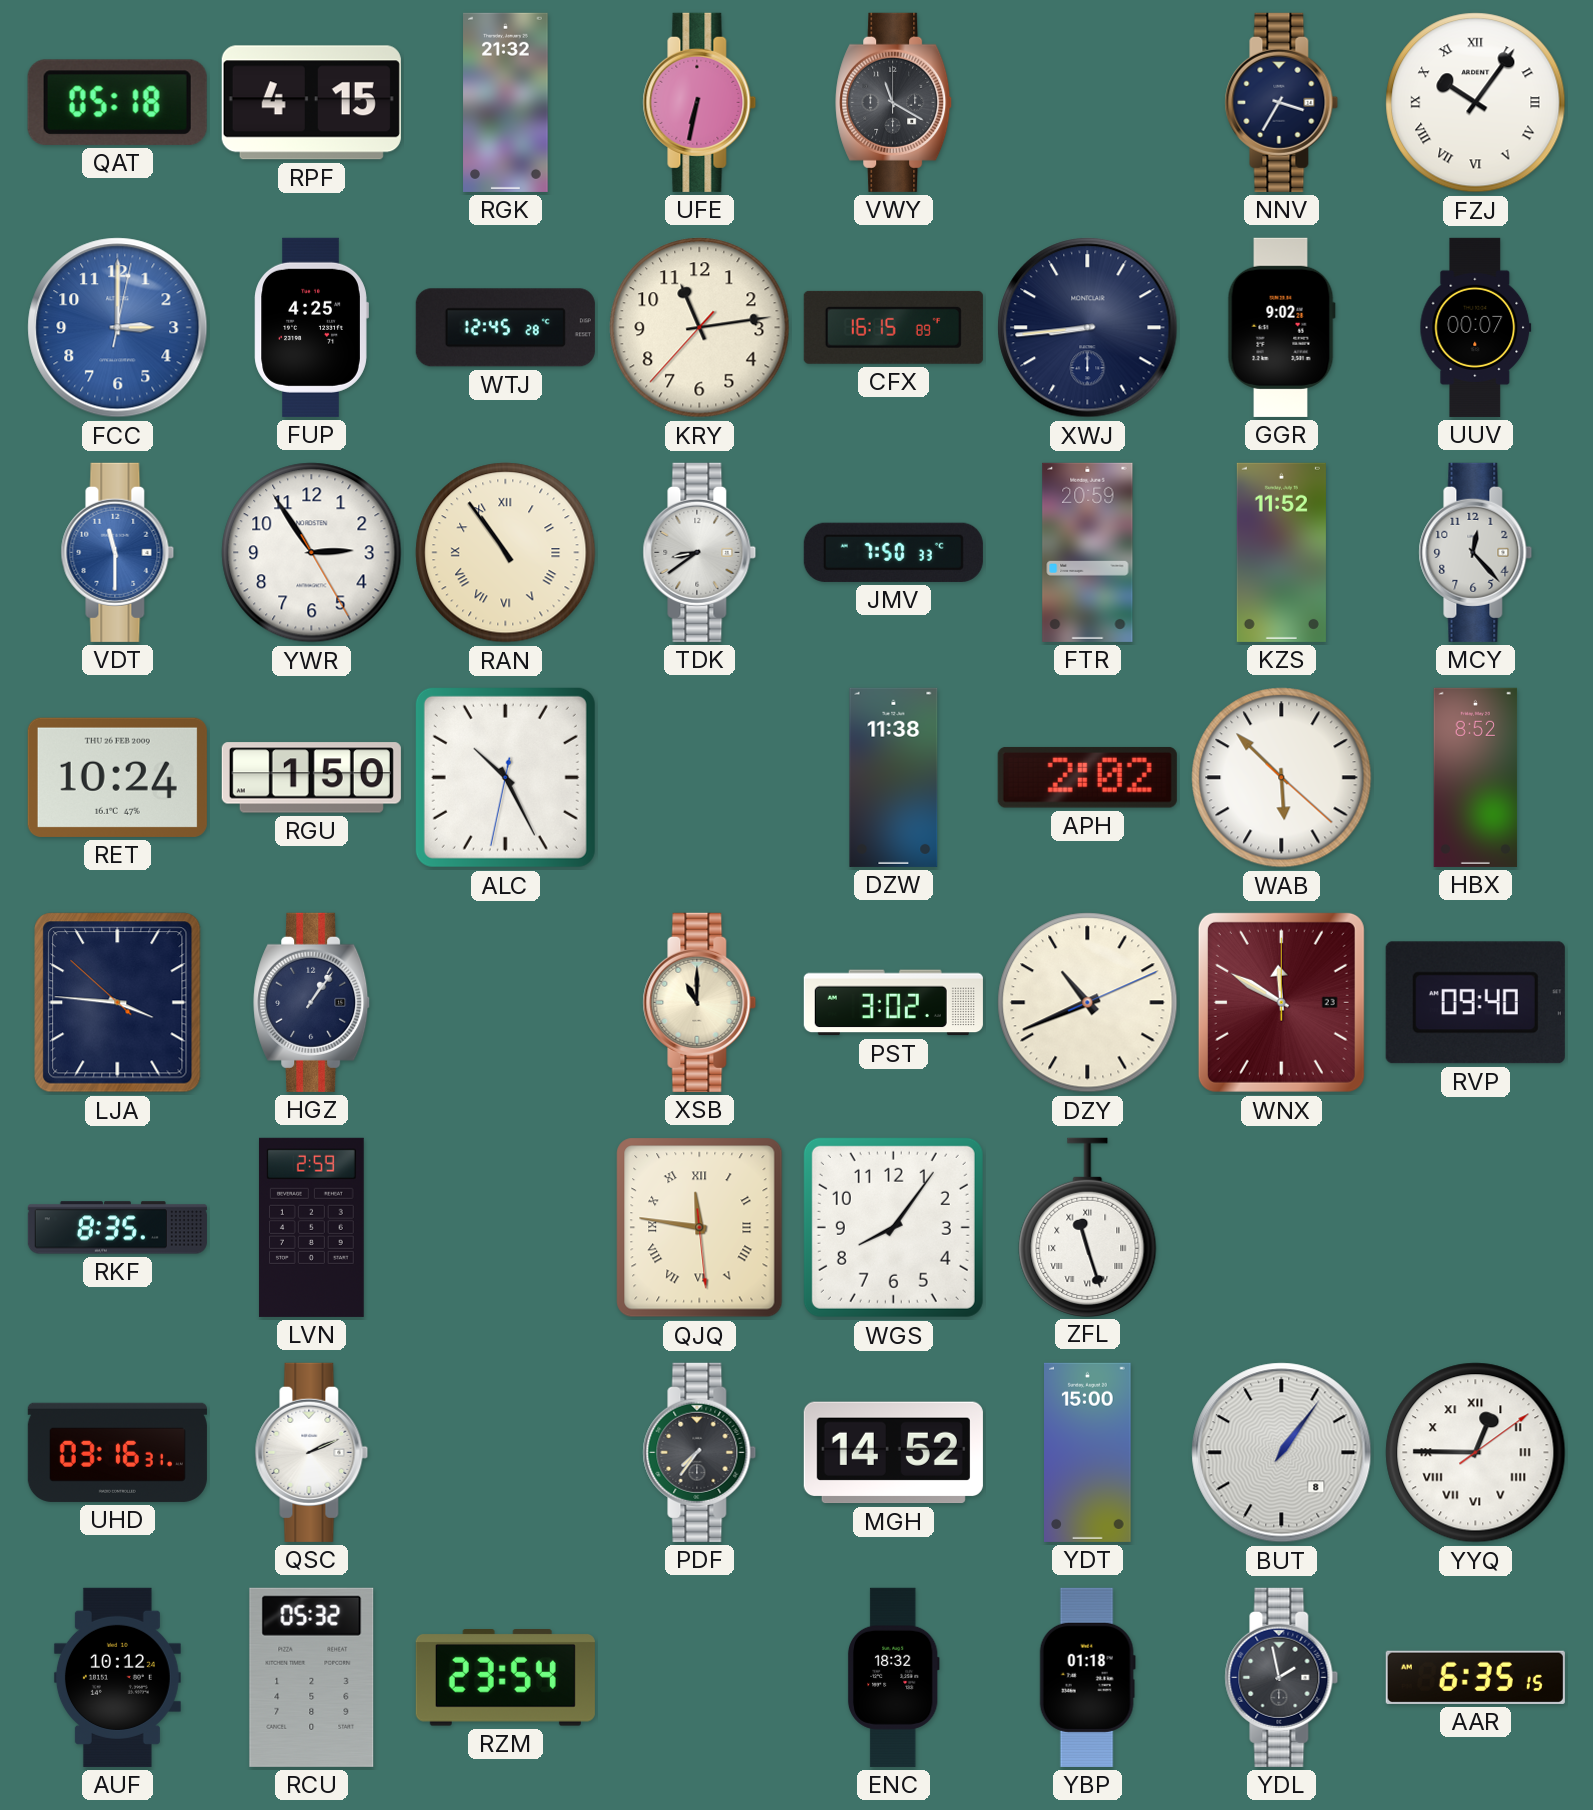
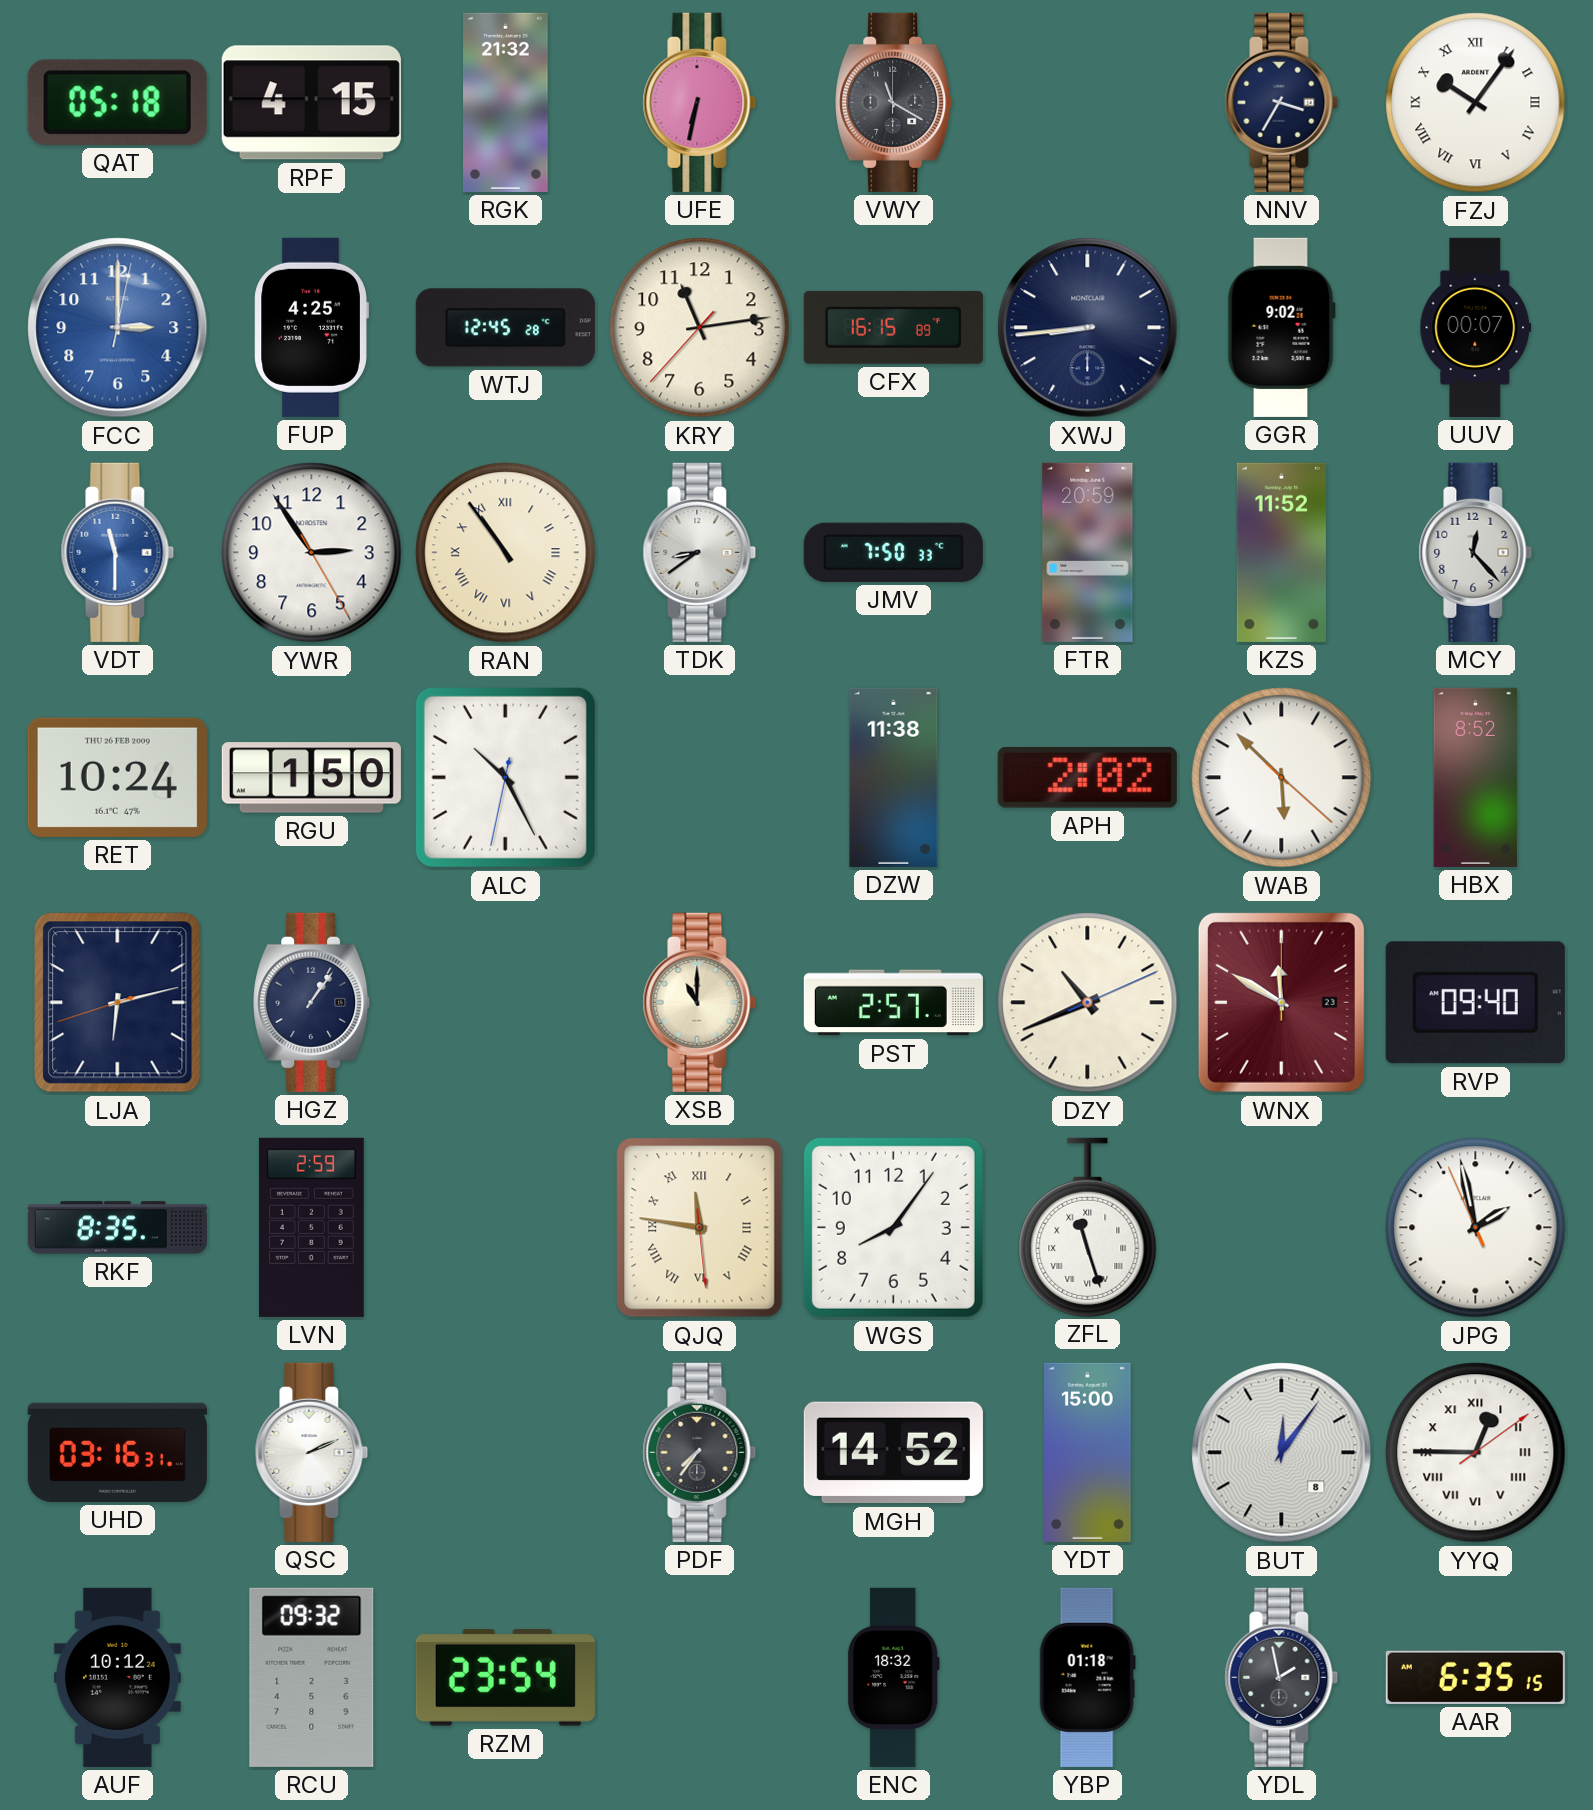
LJA: 3:45 -> 6:12
PST: 3:02 -> 2:57
JPG: none -> 1:57
BUT: 1:06 -> 12:06
RCU: 05:32 -> 09:32
